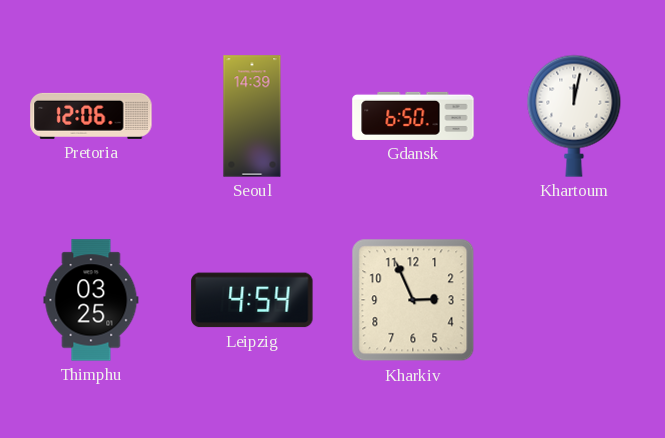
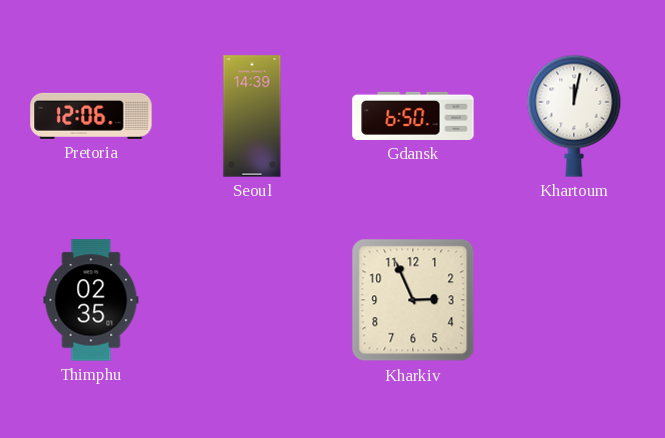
Thimphu: 03:25 -> 02:35
Leipzig: 4:54 -> none
